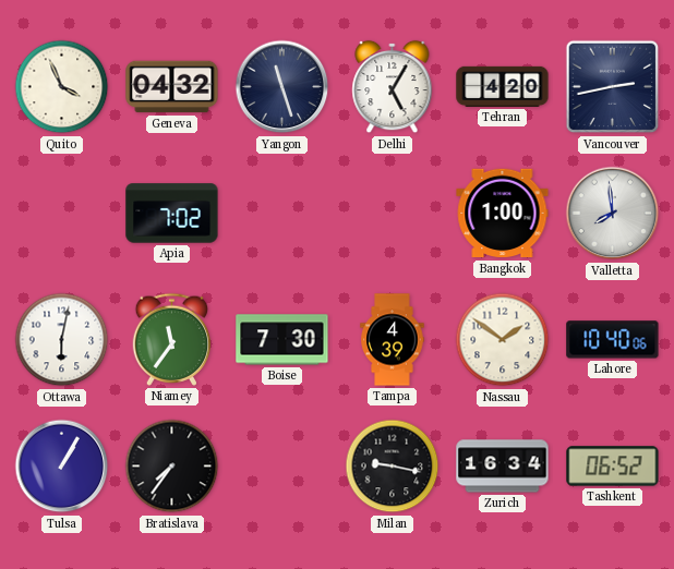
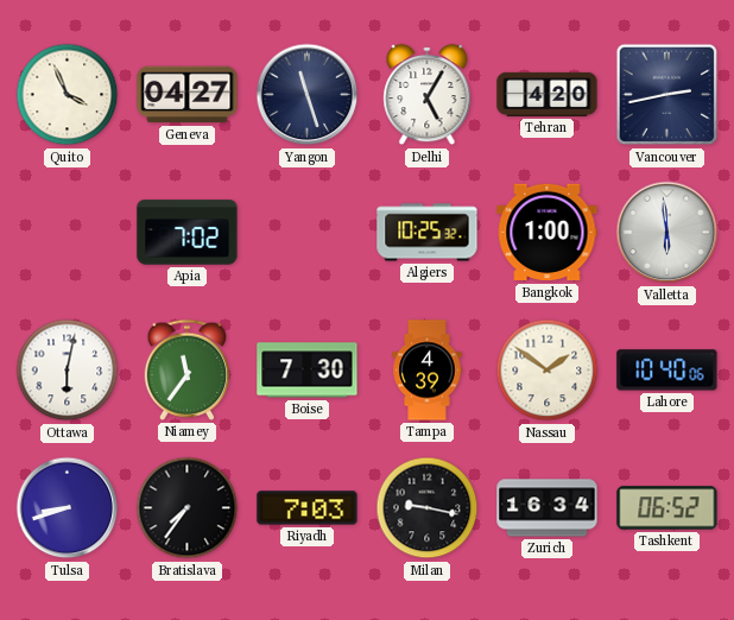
Geneva: 04:32 -> 04:27
Algiers: none -> 10:25
Valletta: 7:59 -> 5:59
Tulsa: 1:05 -> 8:42
Riyadh: none -> 7:03
